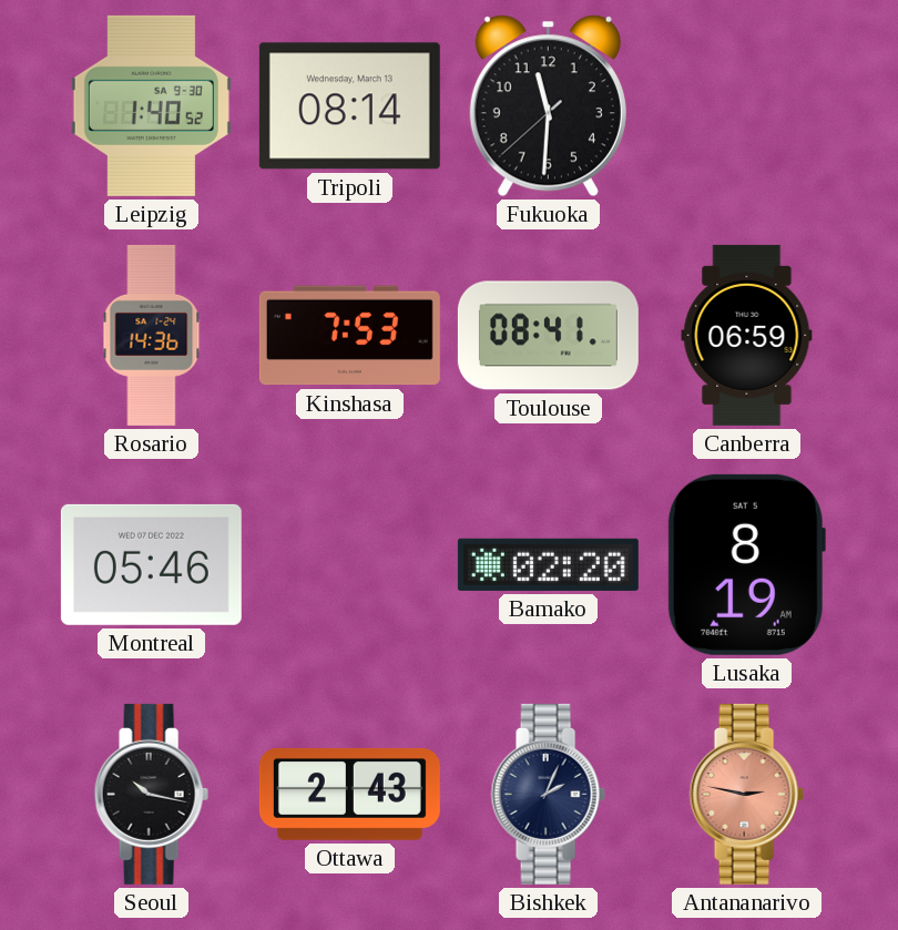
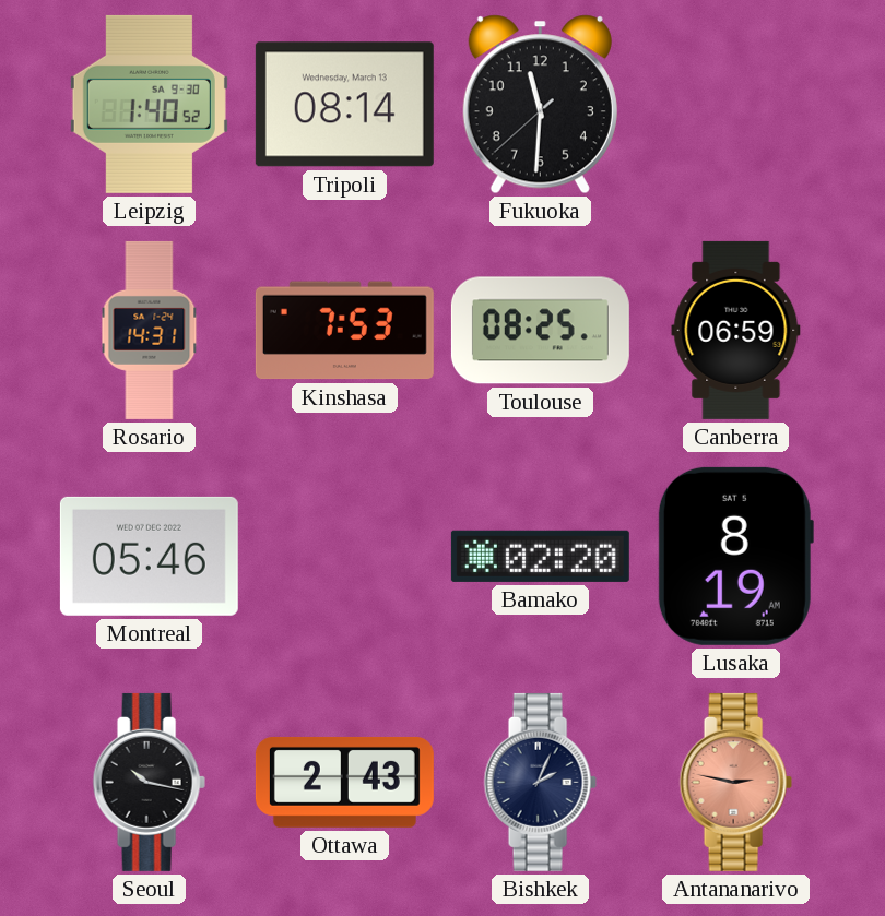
Rosario: 14:36 -> 14:31
Toulouse: 08:41 -> 08:25
